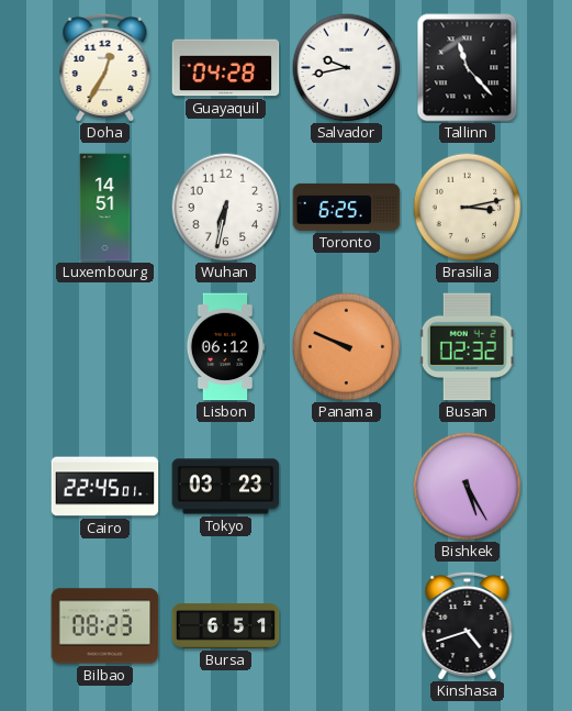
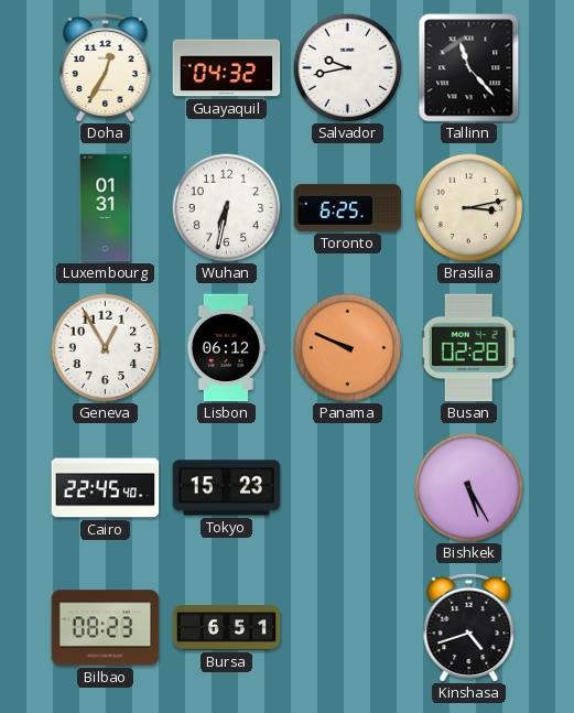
Guayaquil: 04:28 -> 04:32
Luxembourg: 14:51 -> 01:31
Geneva: none -> 12:55
Busan: 02:32 -> 02:28
Cairo: 22:45:01 -> 22:45:40
Tokyo: 03:23 -> 15:23
